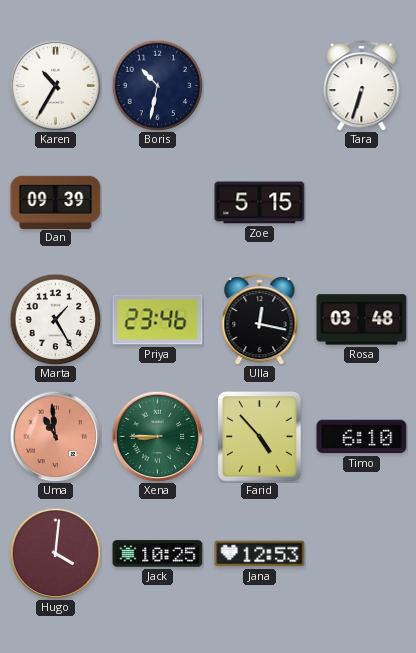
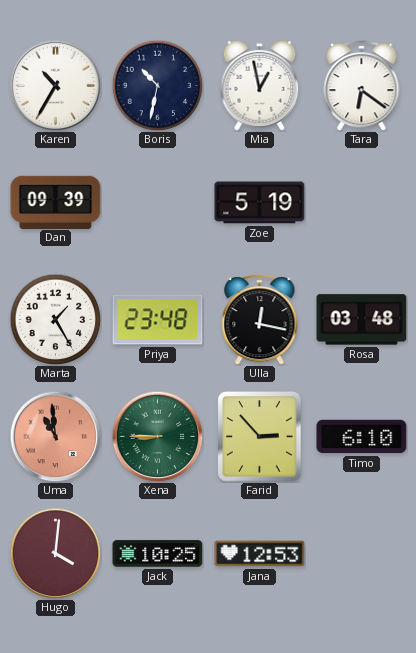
Mia: none -> 12:58
Tara: 6:33 -> 6:21
Zoe: 5:15 -> 5:19
Priya: 23:46 -> 23:48
Farid: 4:53 -> 2:53
